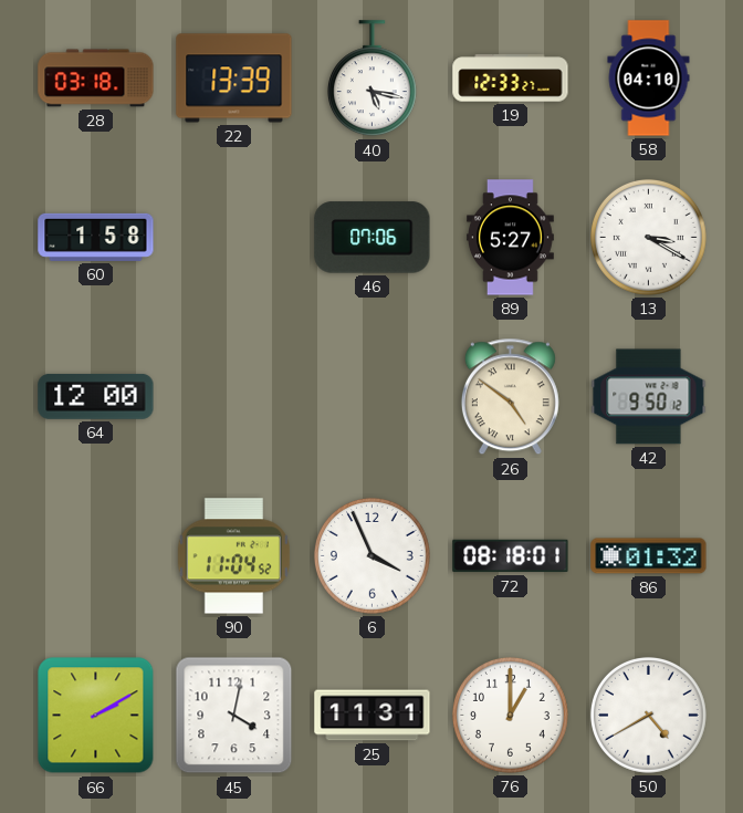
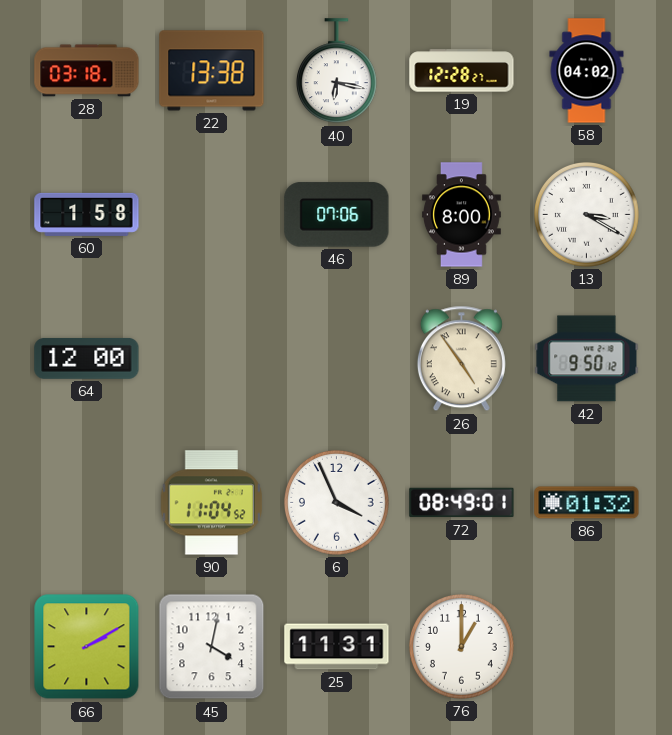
22: 13:39 -> 13:38
40: 5:17 -> 6:17
19: 12:33 -> 12:28
58: 04:10 -> 04:02
89: 5:27 -> 8:00
26: 4:51 -> 4:54
72: 08:18 -> 08:49
50: 4:40 -> none
